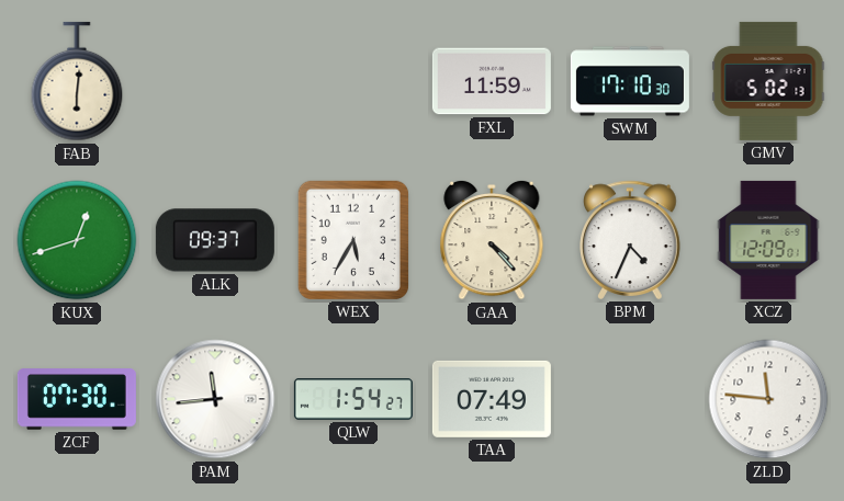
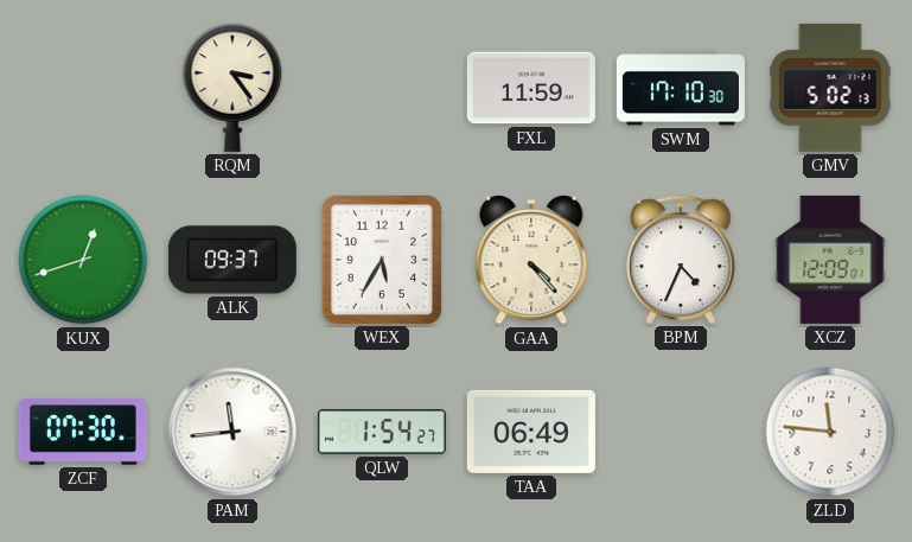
FAB: 6:01 -> none
RQM: none -> 3:24
TAA: 07:49 -> 06:49
